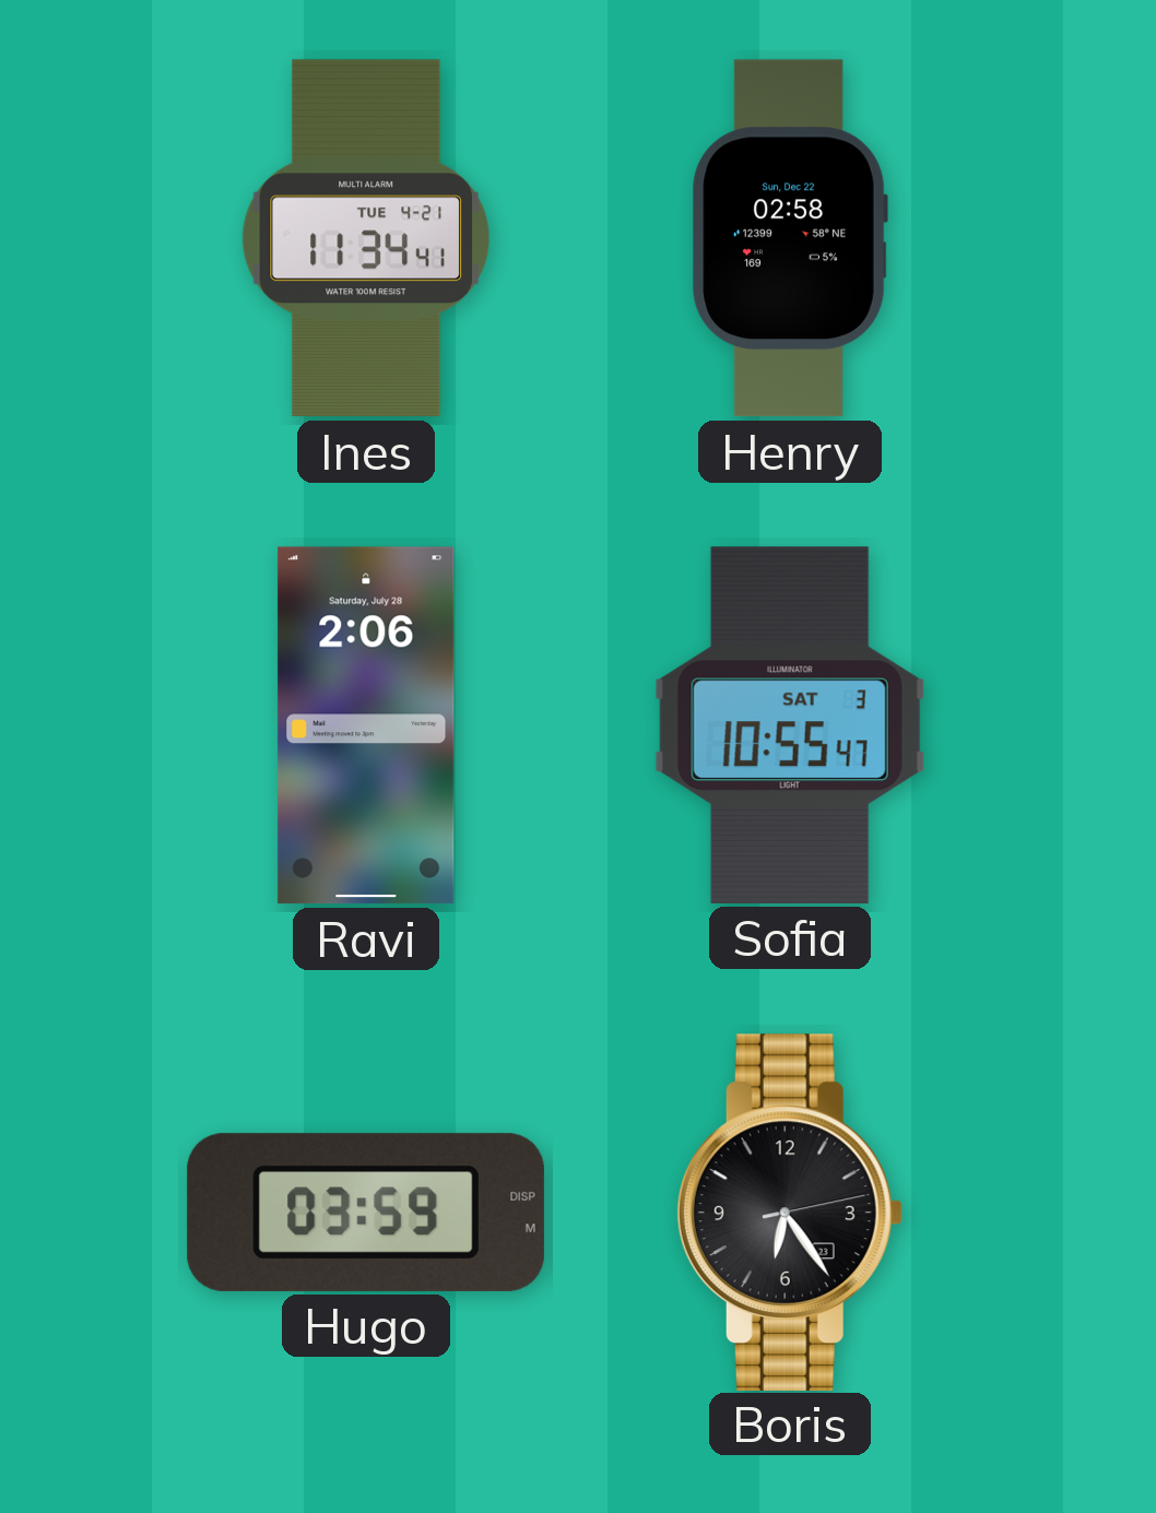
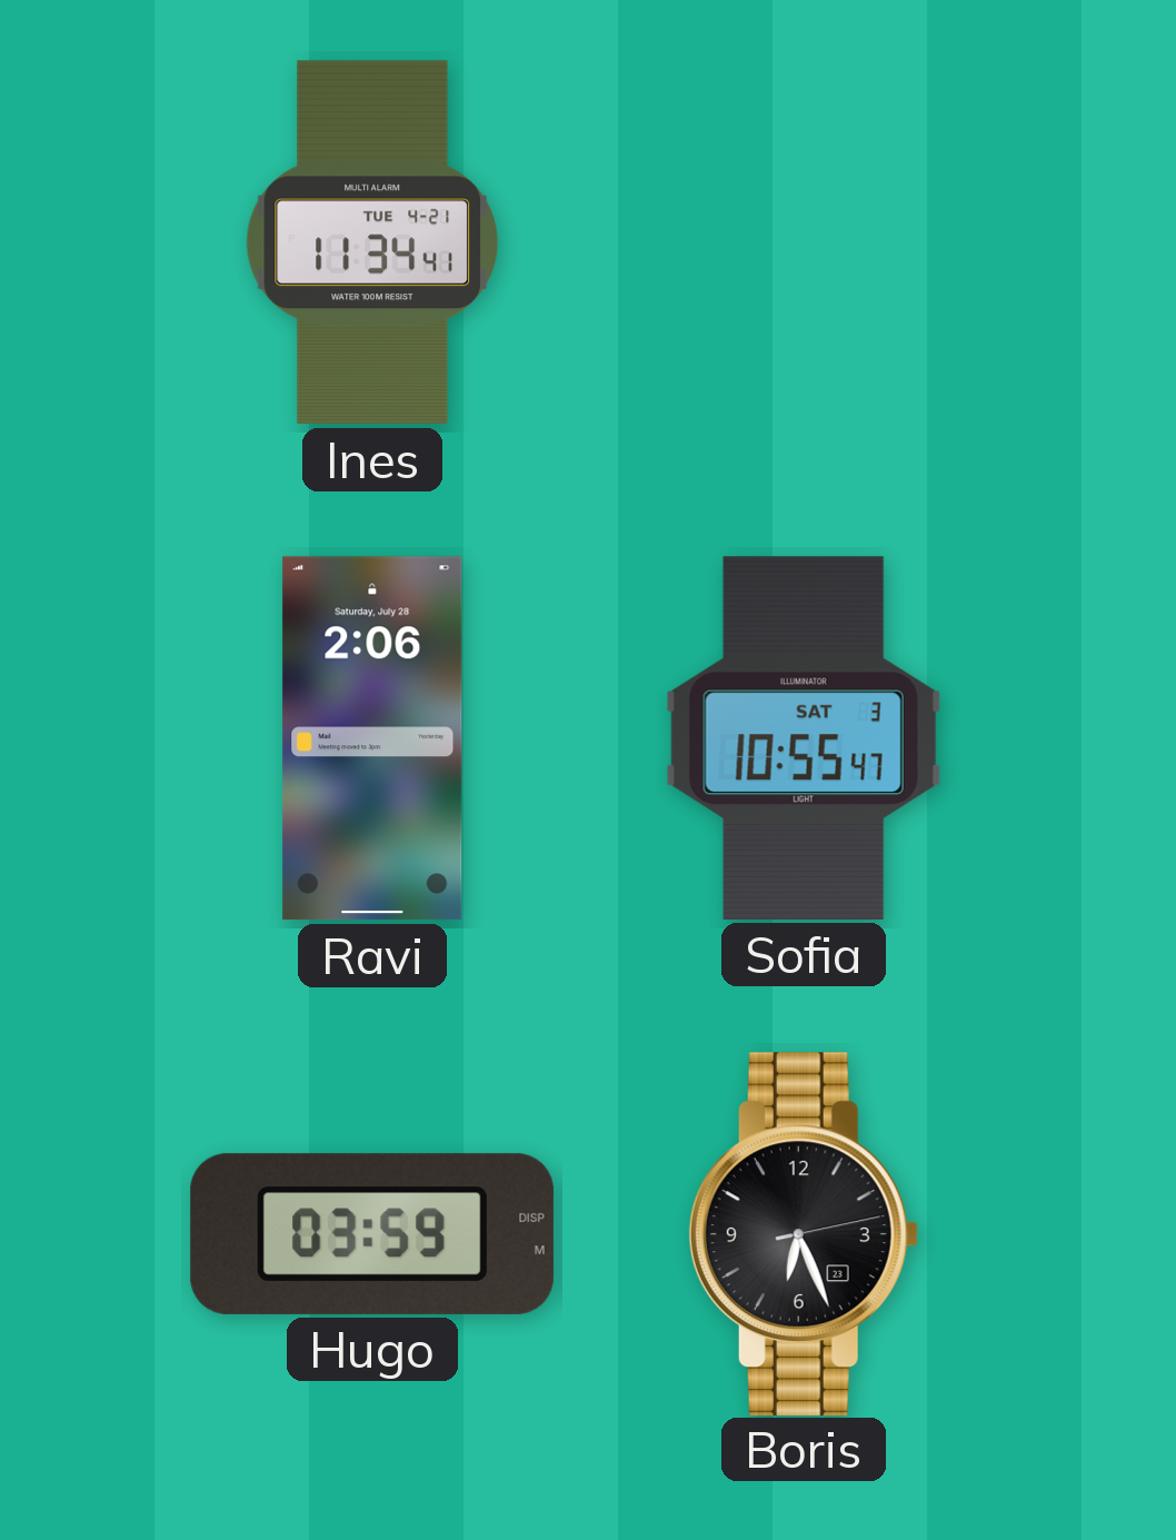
Henry: 02:58 -> none
Boris: 6:24 -> 6:26
